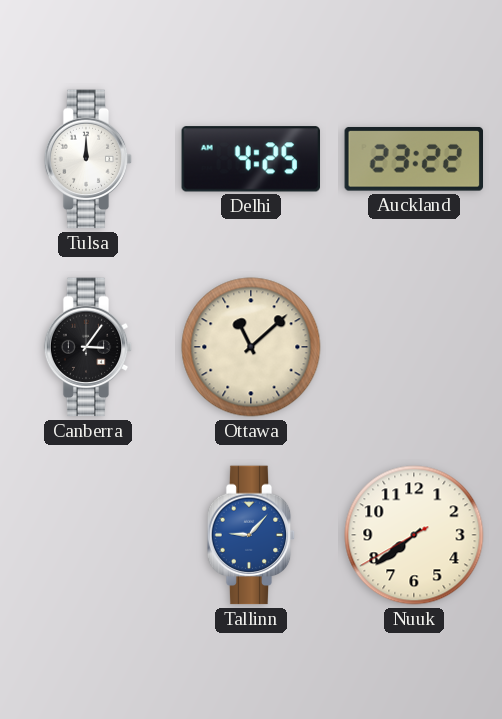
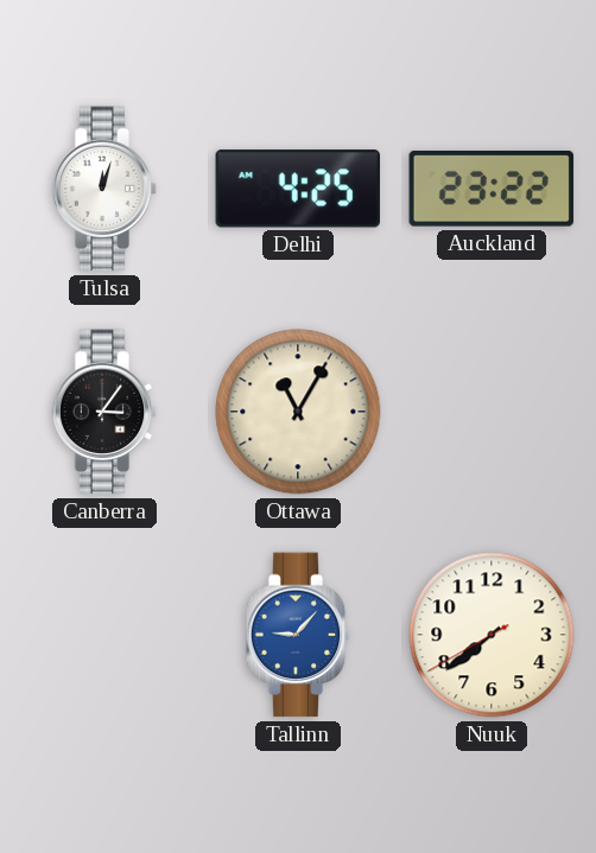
Tulsa: 12:00 -> 12:03
Ottawa: 11:08 -> 11:05
